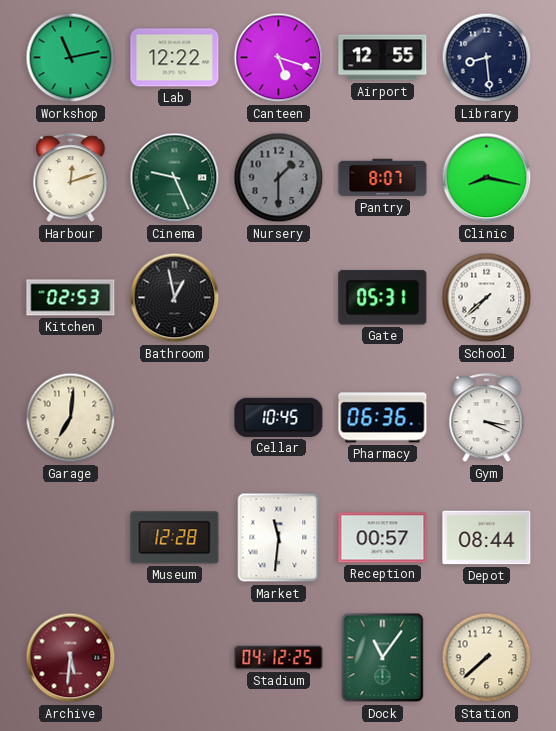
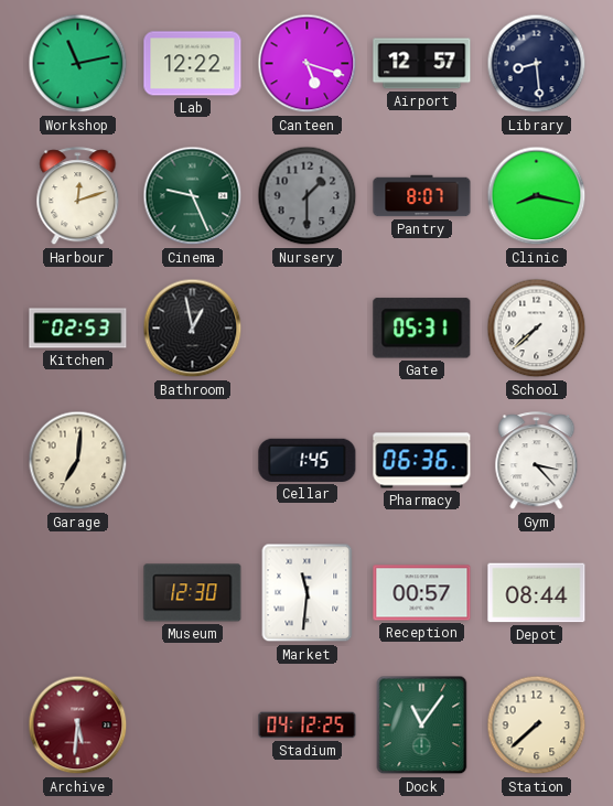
Airport: 12:55 -> 12:57
Cellar: 10:45 -> 1:45
Gym: 3:19 -> 3:23
Museum: 12:28 -> 12:30
